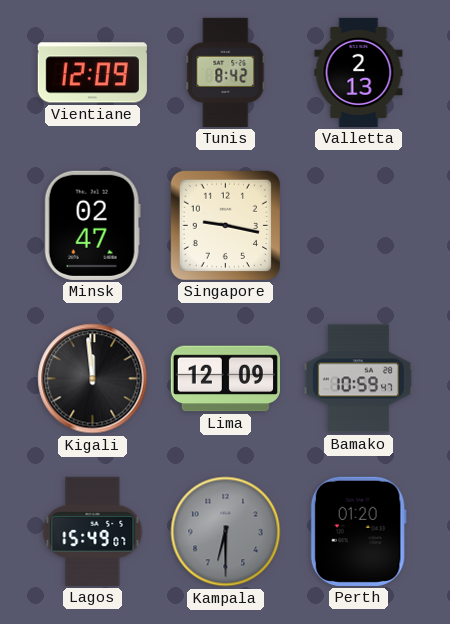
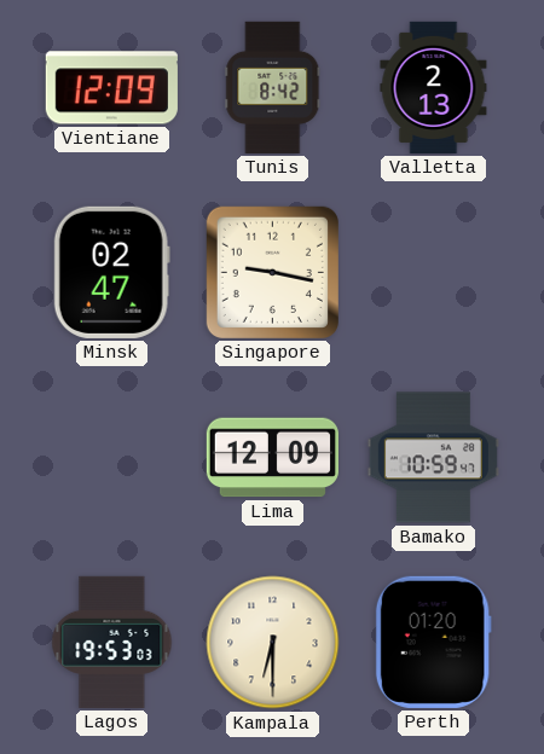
Kigali: 11:59 -> none
Lagos: 15:49 -> 19:53
Kampala dial: grey -> cream
